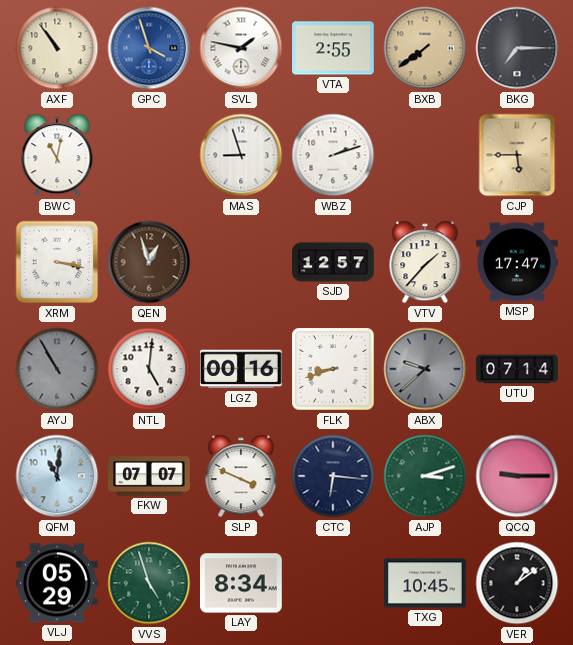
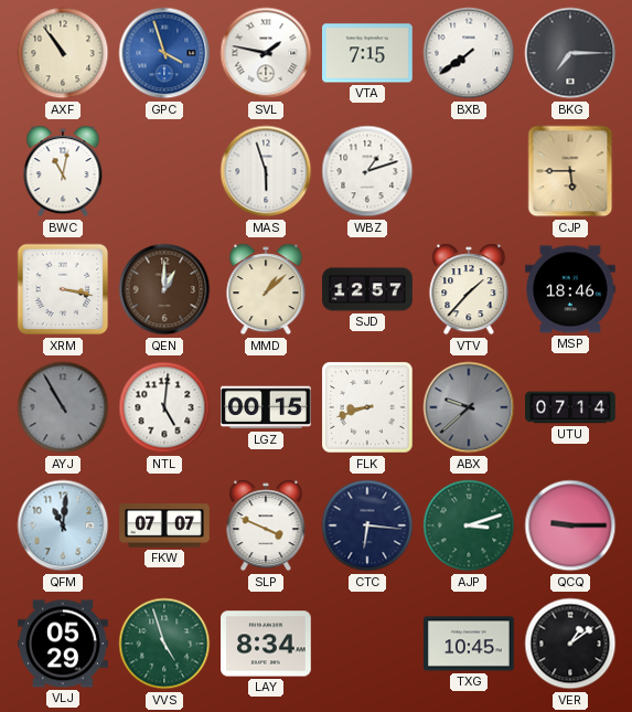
VTA: 2:55 -> 7:15
BXB dial: champagne -> white
MAS: 8:57 -> 5:57
WBZ: 2:12 -> 1:12
QEN: 12:57 -> 1:00
MMD: none -> 1:08
MSP: 17:47 -> 18:46
LGZ: 00:16 -> 00:15
